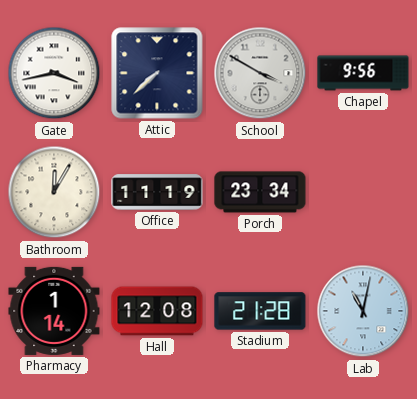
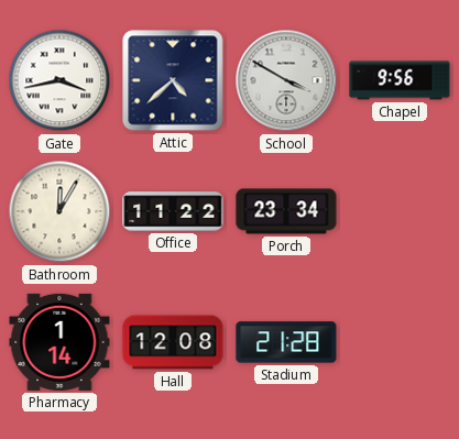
Attic: 7:38 -> 4:38
Office: 11:19 -> 11:22
Lab: 11:02 -> none
